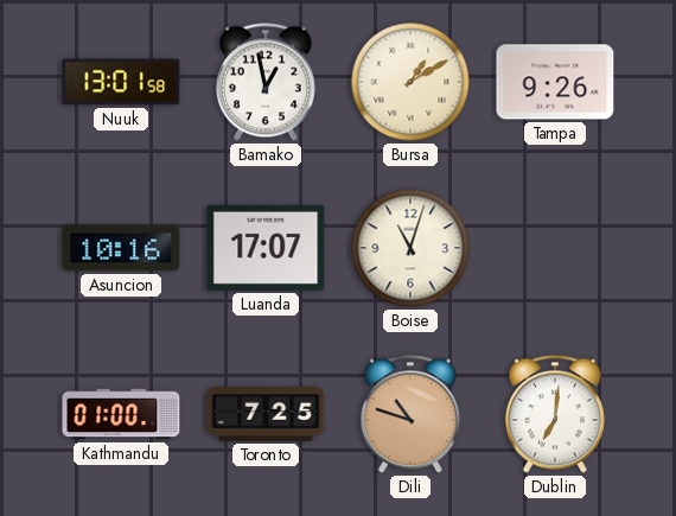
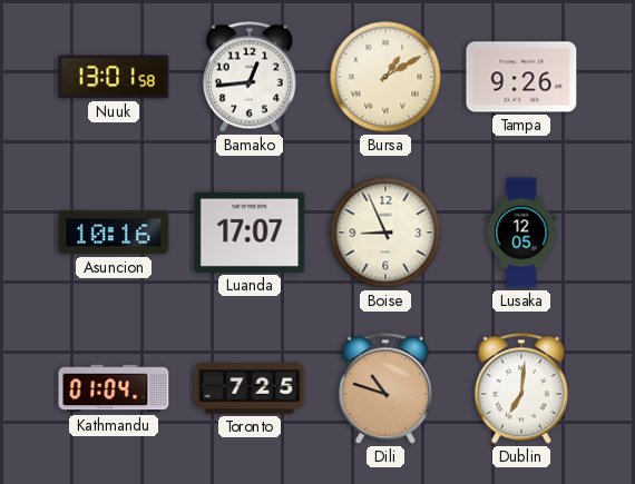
Bamako: 12:58 -> 12:44
Boise: 11:03 -> 8:56
Lusaka: none -> 12:05
Kathmandu: 01:00 -> 01:04
